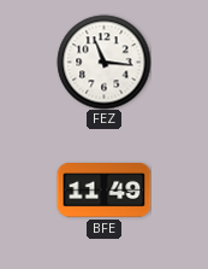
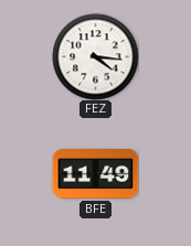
FEZ: 11:16 -> 4:16
